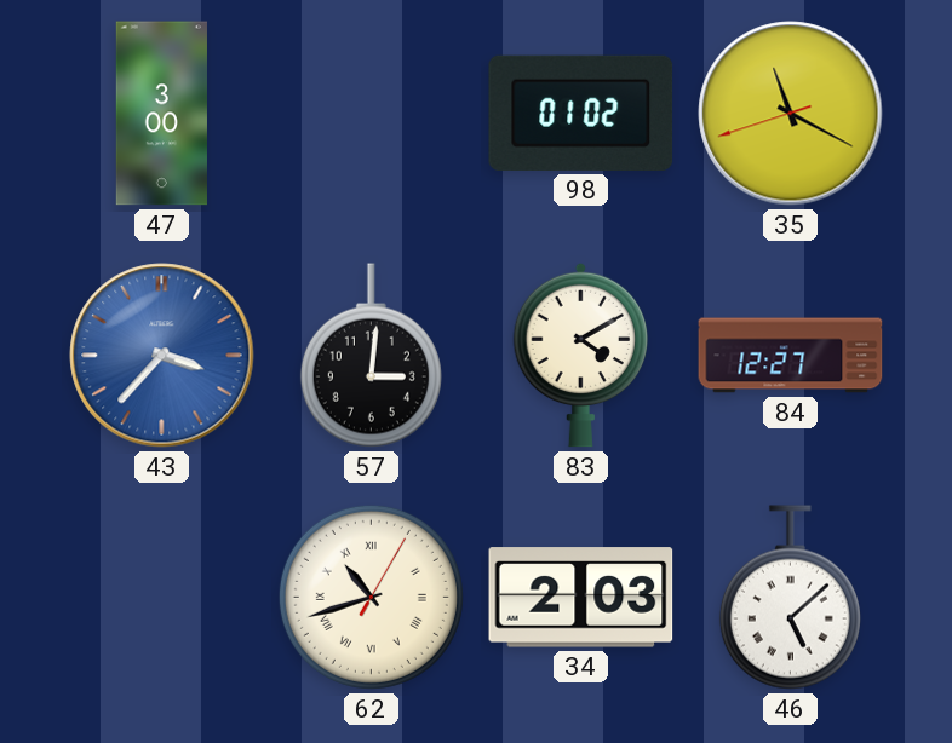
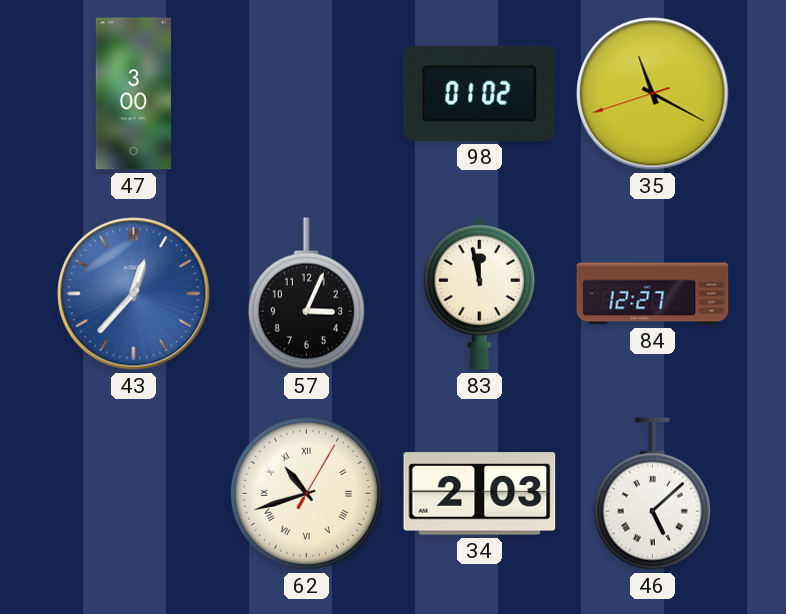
43: 3:37 -> 12:37
57: 3:01 -> 3:04
83: 4:10 -> 11:58
